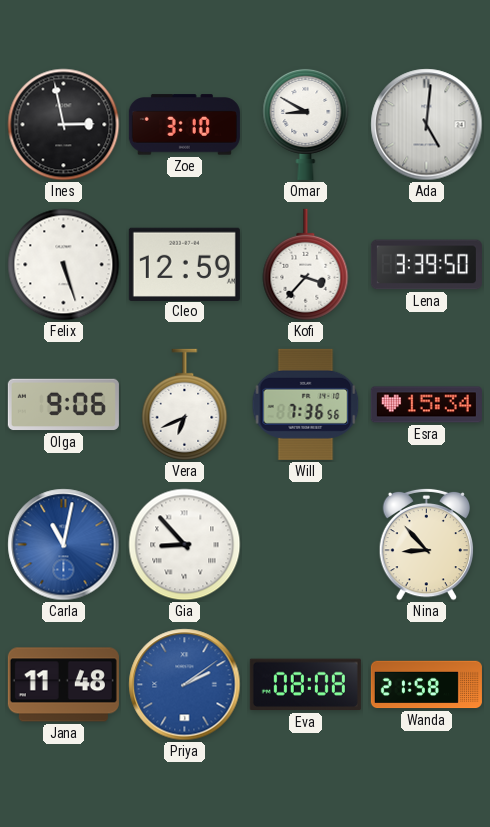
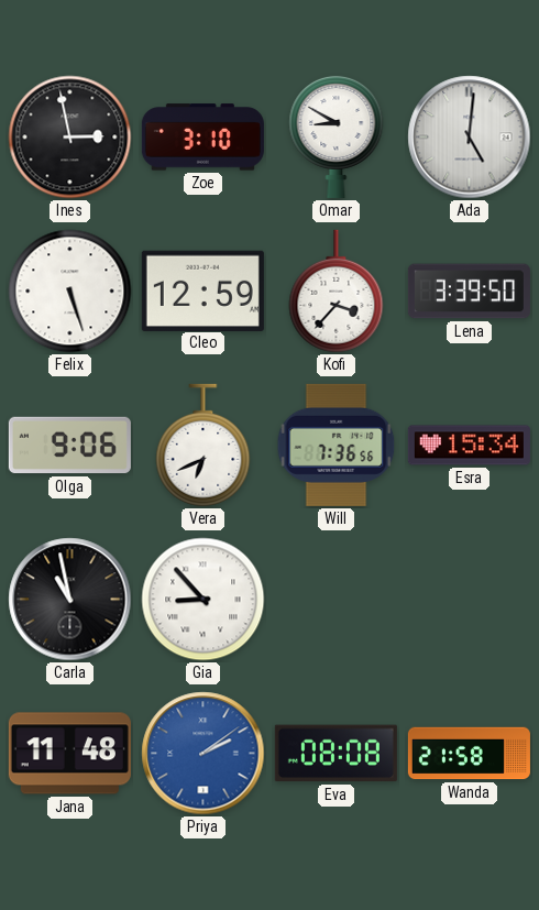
Carla: 11:02 -> 10:58
Carla dial: blue -> black
Nina: 8:53 -> none
